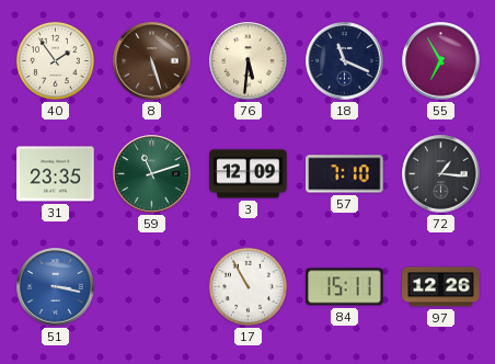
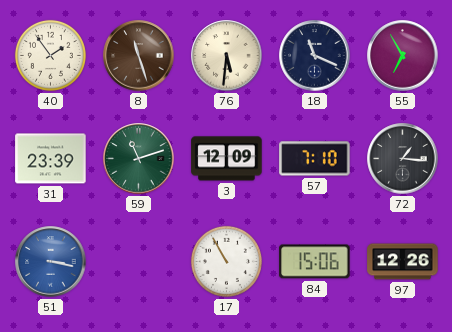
8: 5:27 -> 11:27
31: 23:35 -> 23:39
84: 15:11 -> 15:06
